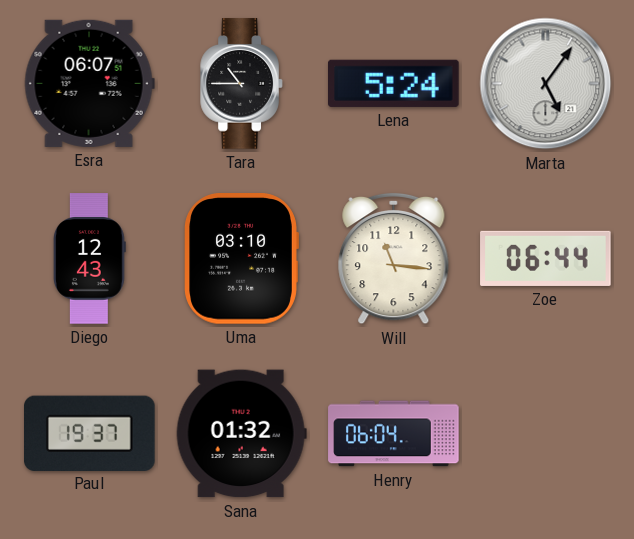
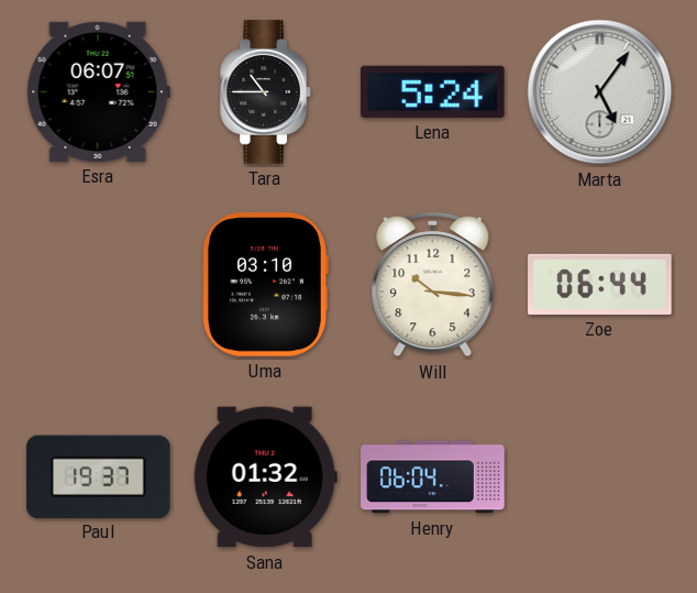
Diego: 12:43 -> none
Will: 11:16 -> 10:16
